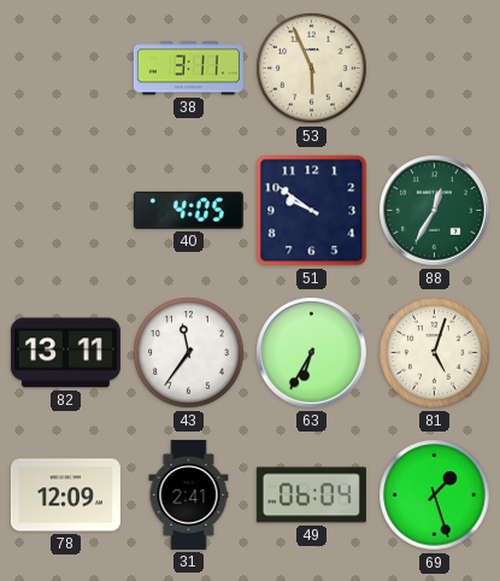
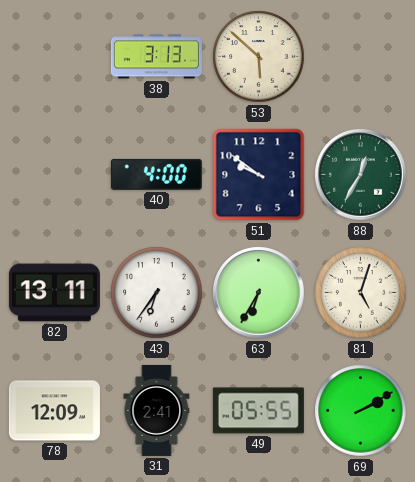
38: 3:11 -> 3:13
53: 5:56 -> 5:52
40: 4:05 -> 4:00
43: 11:36 -> 6:36
49: 06:04 -> 05:55
69: 1:27 -> 2:10
